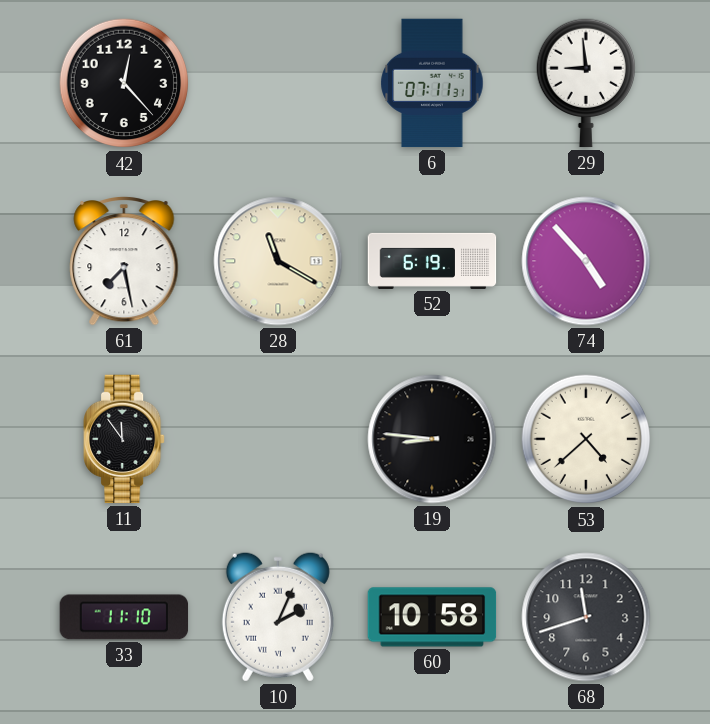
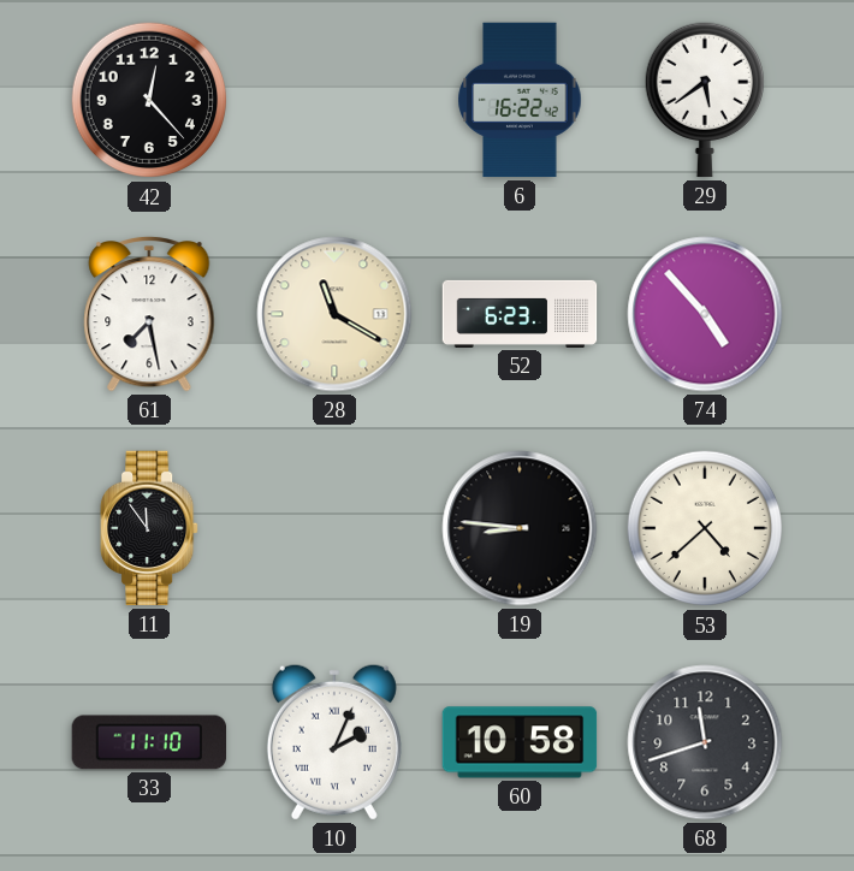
6: 07:11 -> 16:22
29: 8:59 -> 5:39
52: 6:19 -> 6:23
